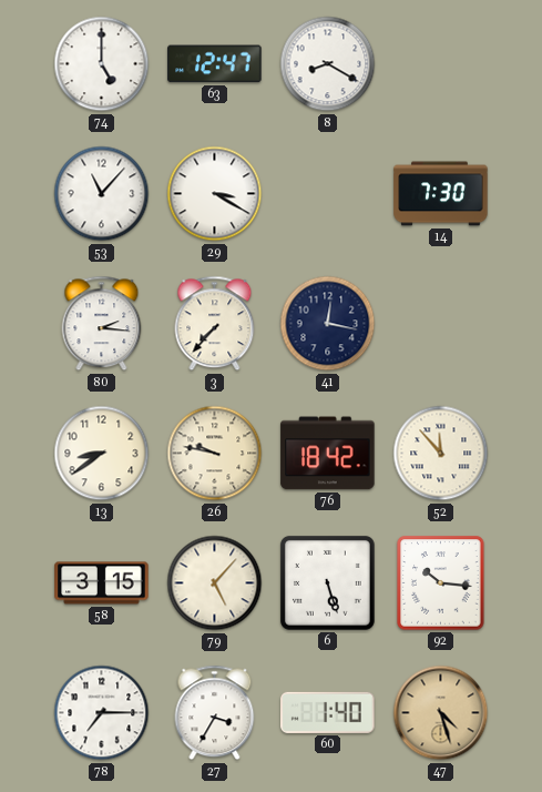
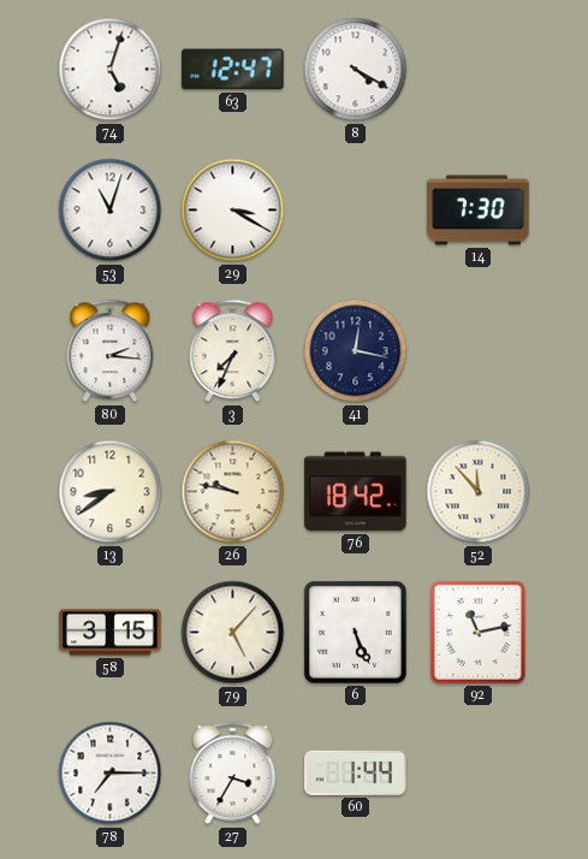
74: 5:00 -> 5:03
8: 8:20 -> 4:20
53: 11:07 -> 11:03
3: 7:37 -> 7:34
6: 5:27 -> 5:26
92: 10:16 -> 11:13
60: 1:40 -> 1:44
47: 4:27 -> none
